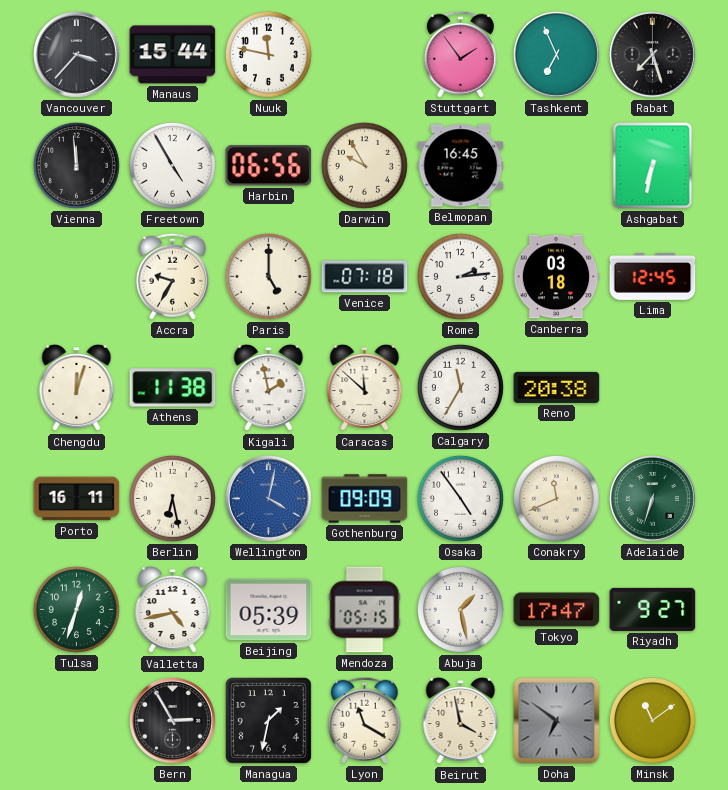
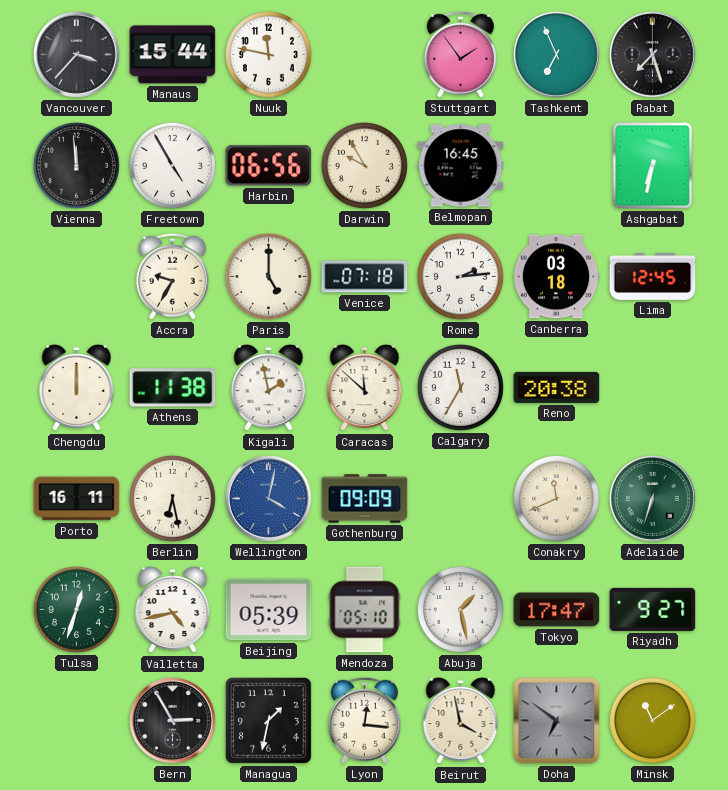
Chengdu: 12:03 -> 12:00
Osaka: 4:54 -> none
Mendoza: 05:15 -> 05:10
Lyon: 11:20 -> 12:16
